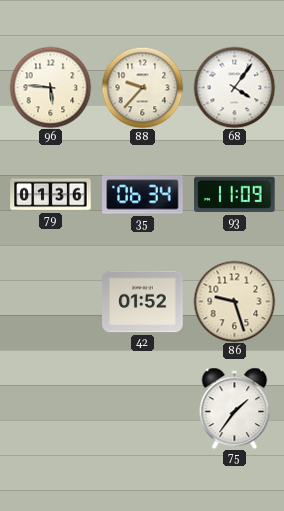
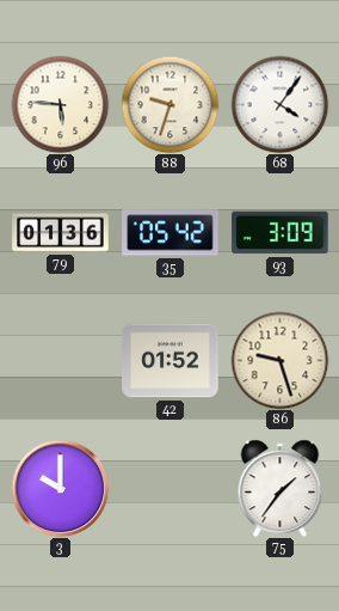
88: 9:37 -> 9:33
35: 06:34 -> 05:42
93: 11:09 -> 3:09
3: none -> 10:00
